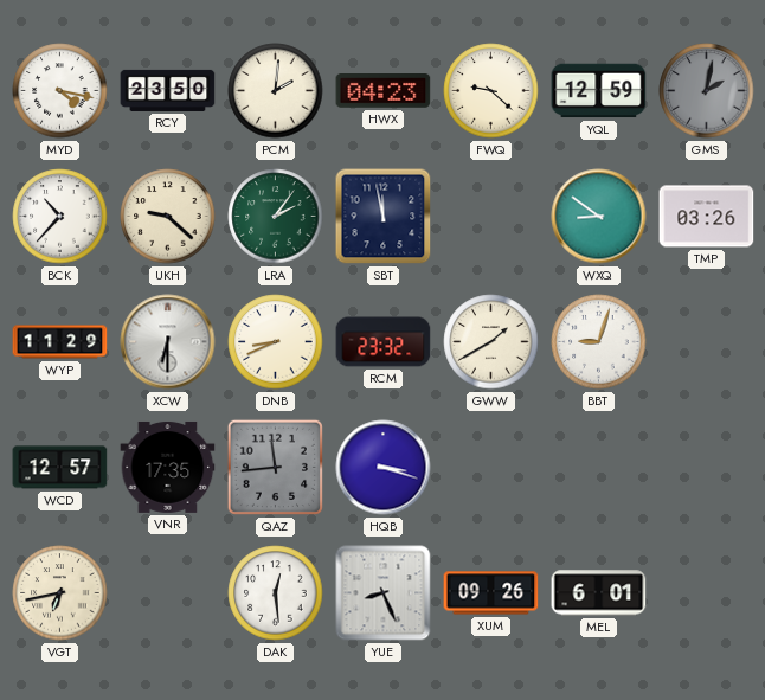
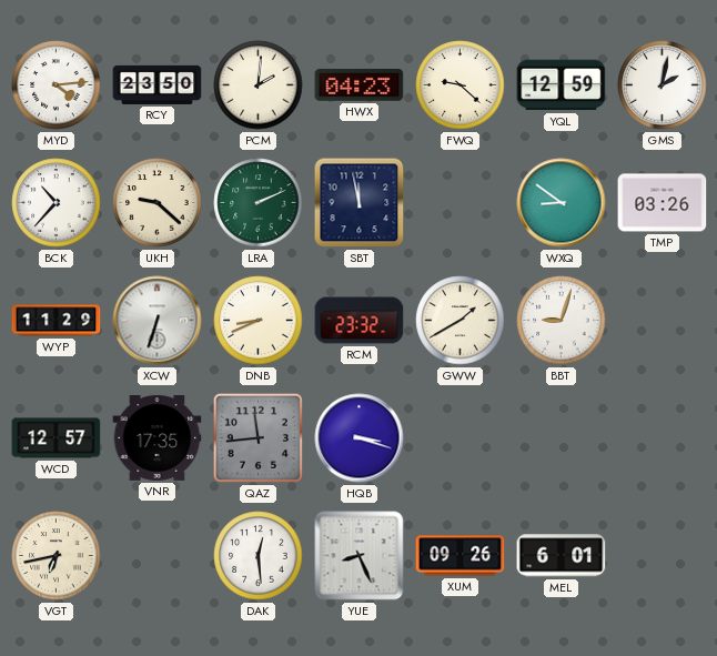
MYD: 4:17 -> 4:14
GMS dial: grey -> white
LRA: 2:06 -> 2:11
XCW: 6:30 -> 6:33
